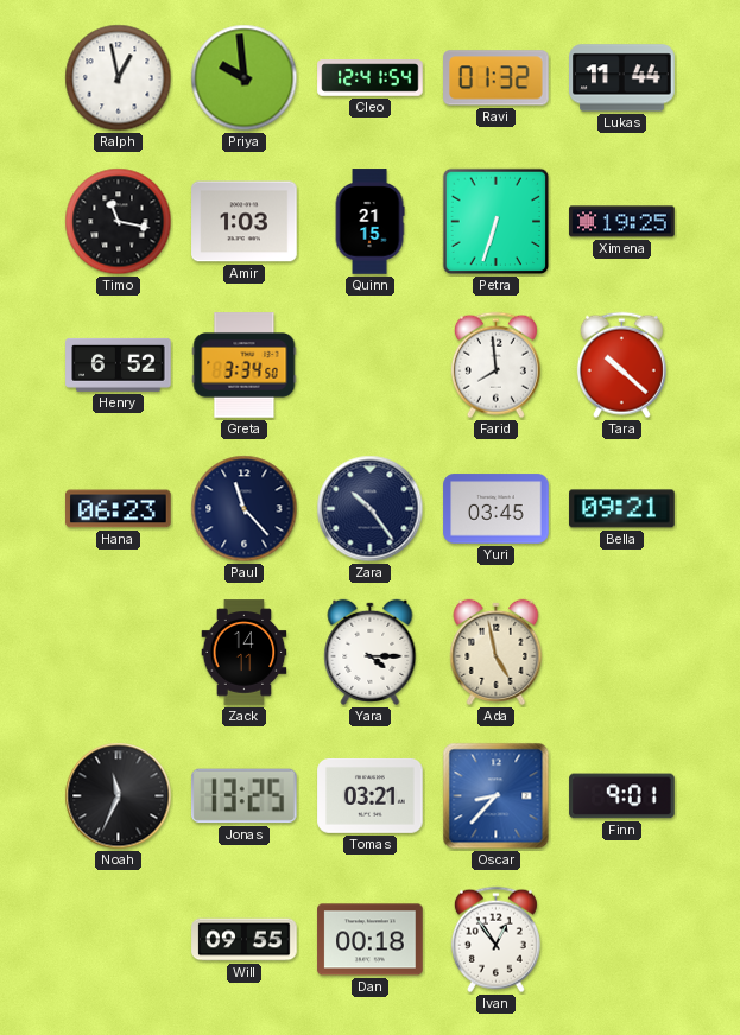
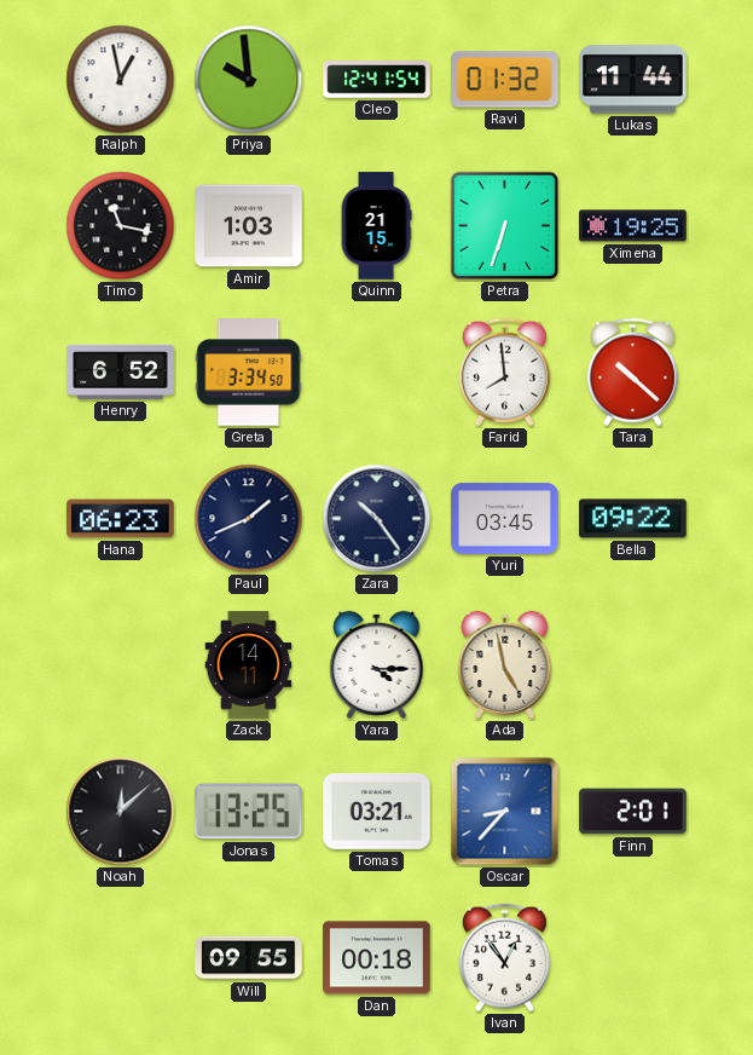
Paul: 11:23 -> 1:41
Bella: 09:21 -> 09:22
Noah: 11:34 -> 12:08
Finn: 9:01 -> 2:01
